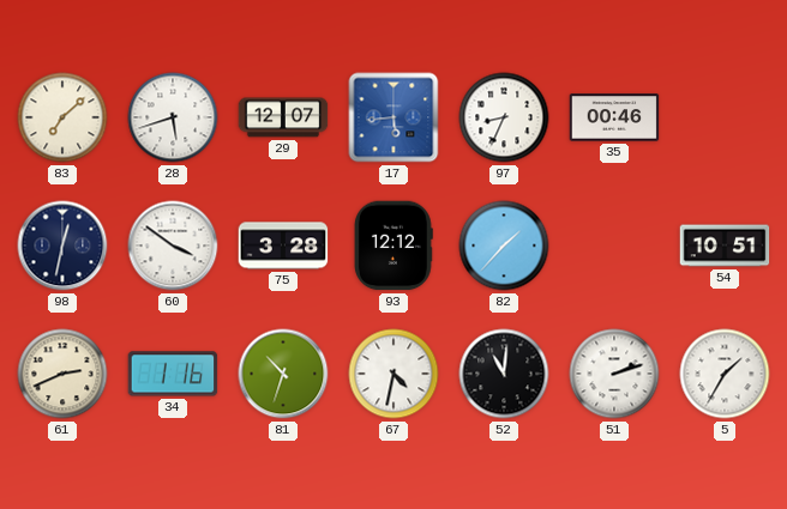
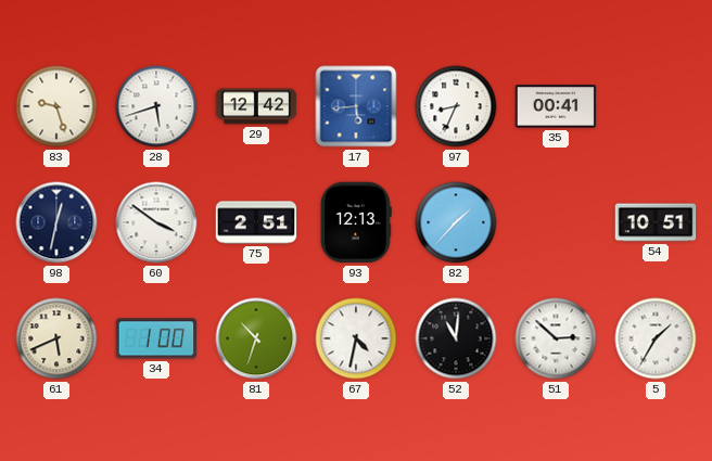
83: 7:08 -> 9:27
29: 12:07 -> 12:42
35: 00:46 -> 00:41
75: 3:28 -> 2:51
93: 12:12 -> 12:13
61: 2:41 -> 5:41
34: 1:16 -> 1:00
51: 2:12 -> 2:52
